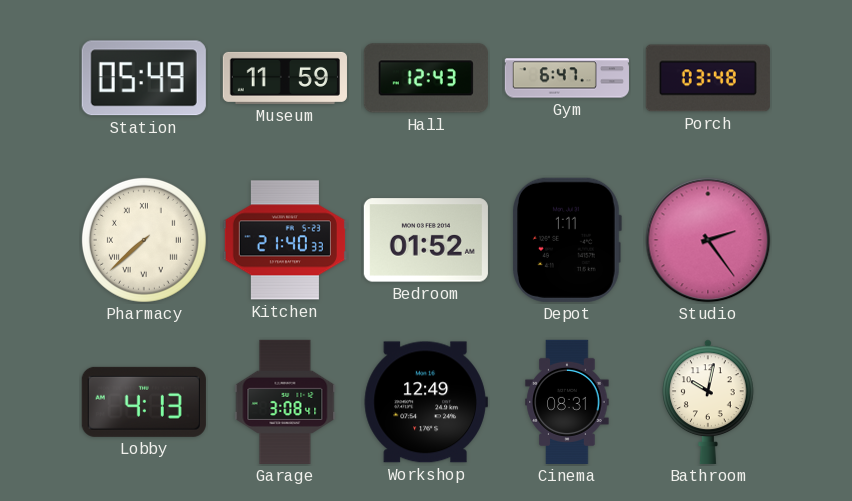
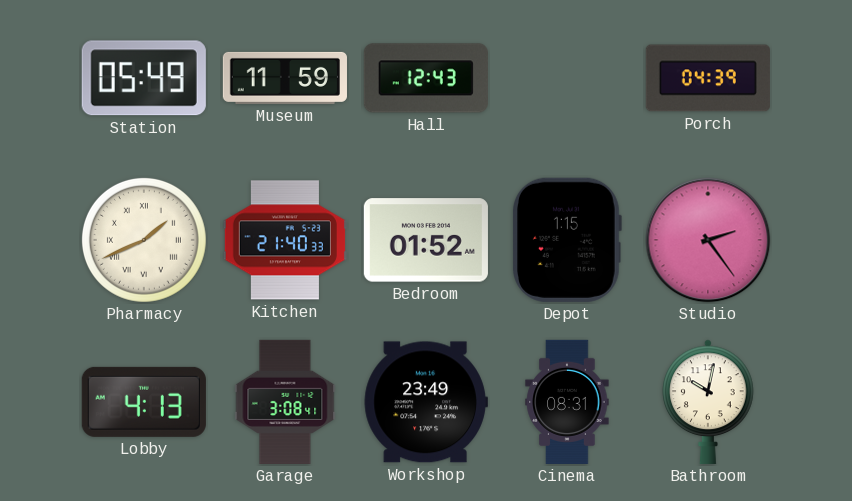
Gym: 6:47 -> none
Porch: 03:48 -> 04:39
Pharmacy: 7:38 -> 1:41
Depot: 1:11 -> 1:15
Workshop: 12:49 -> 23:49
